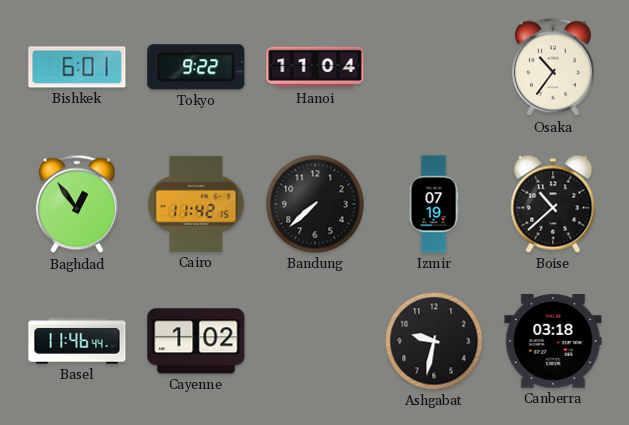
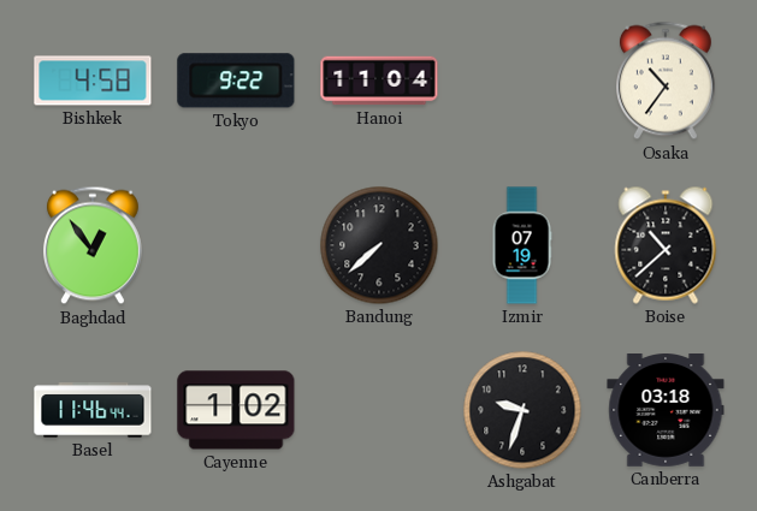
Bishkek: 6:01 -> 4:58
Cairo: 11:42 -> none
Ashgabat: 9:32 -> 9:33
